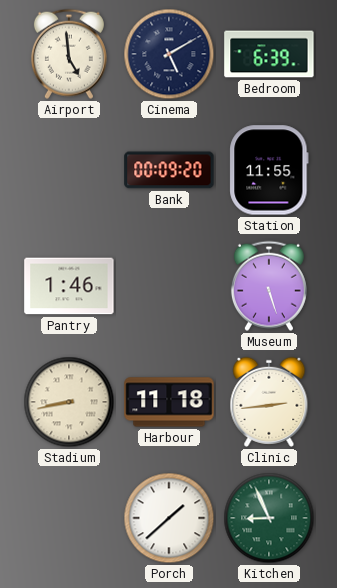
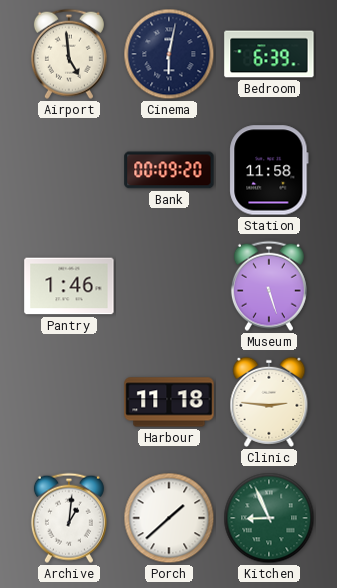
Cinema: 5:10 -> 6:02
Station: 11:55 -> 11:58
Stadium: 8:43 -> none
Clinic: 2:44 -> 2:46
Archive: none -> 1:01
